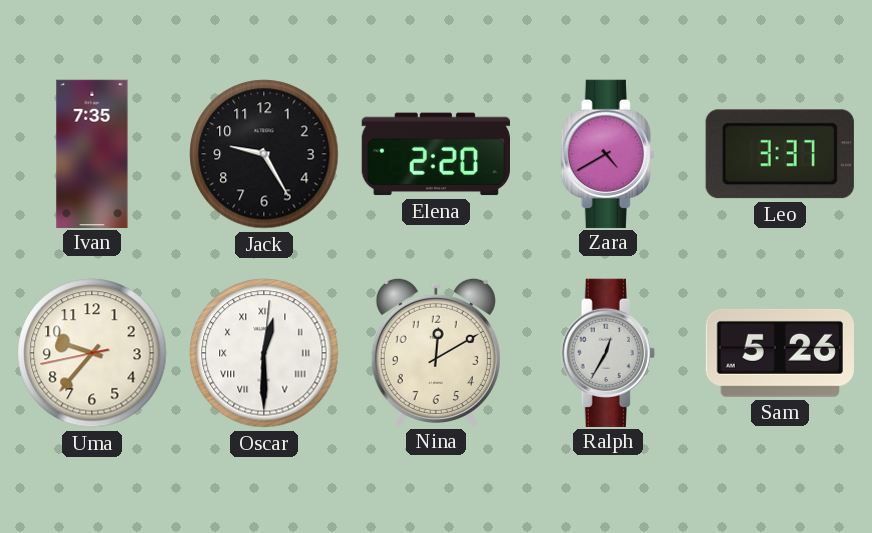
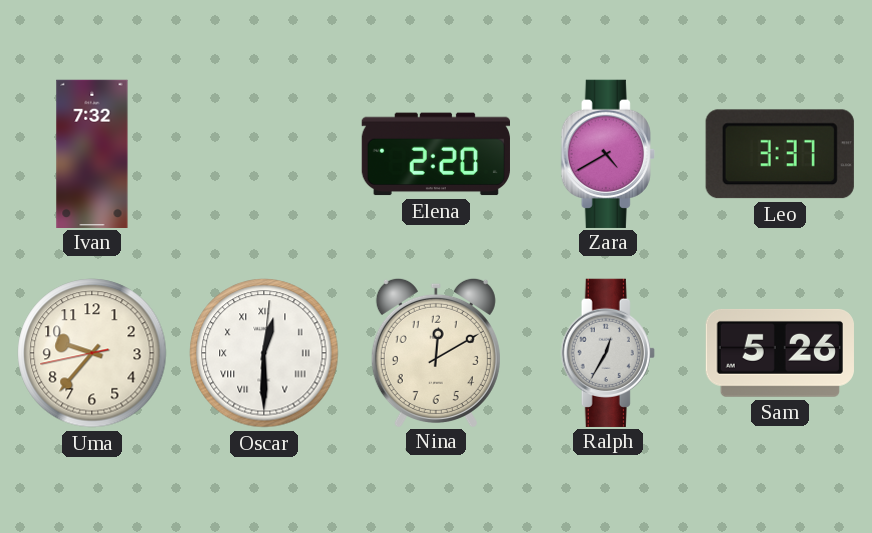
Ivan: 7:35 -> 7:32
Jack: 9:25 -> none
